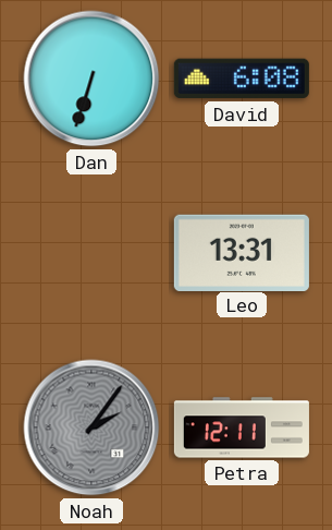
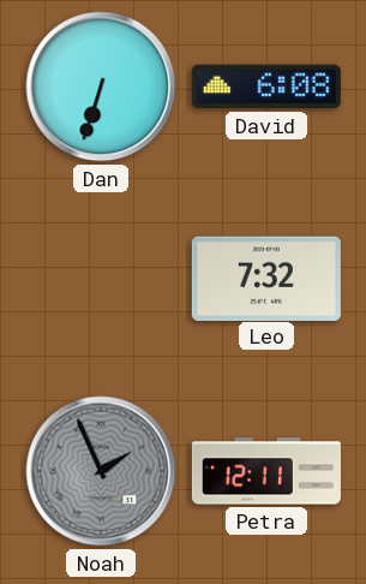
Leo: 13:31 -> 7:32
Noah: 2:06 -> 1:56
